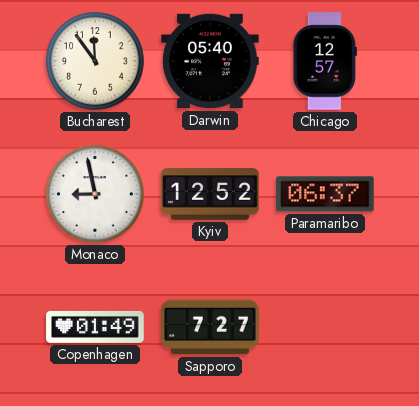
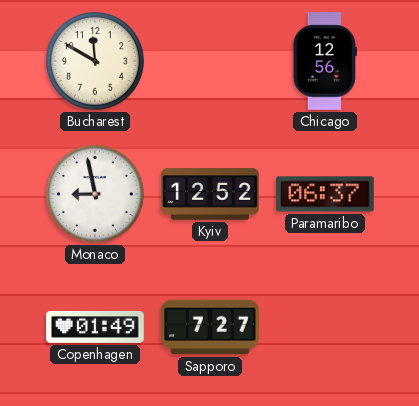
Bucharest: 11:54 -> 11:50
Darwin: 05:40 -> none
Chicago: 12:57 -> 12:56
